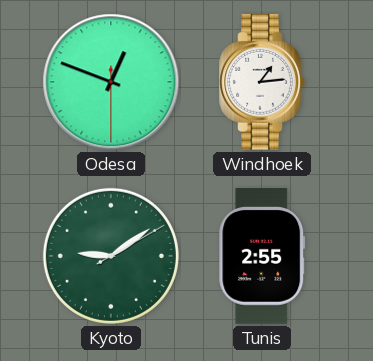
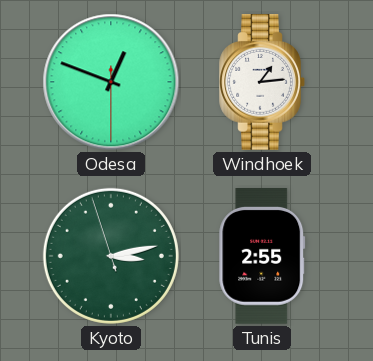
Kyoto: 9:09 -> 3:12
